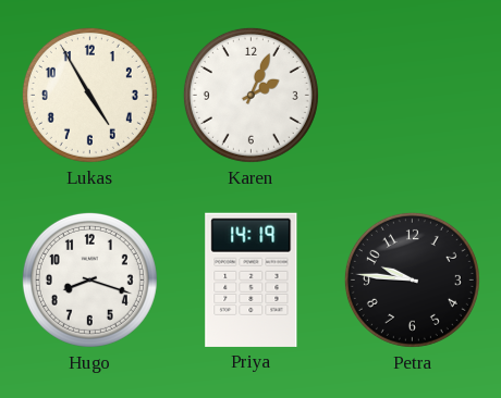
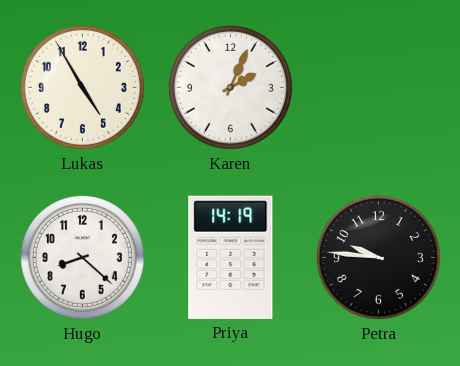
Hugo: 8:18 -> 8:22
